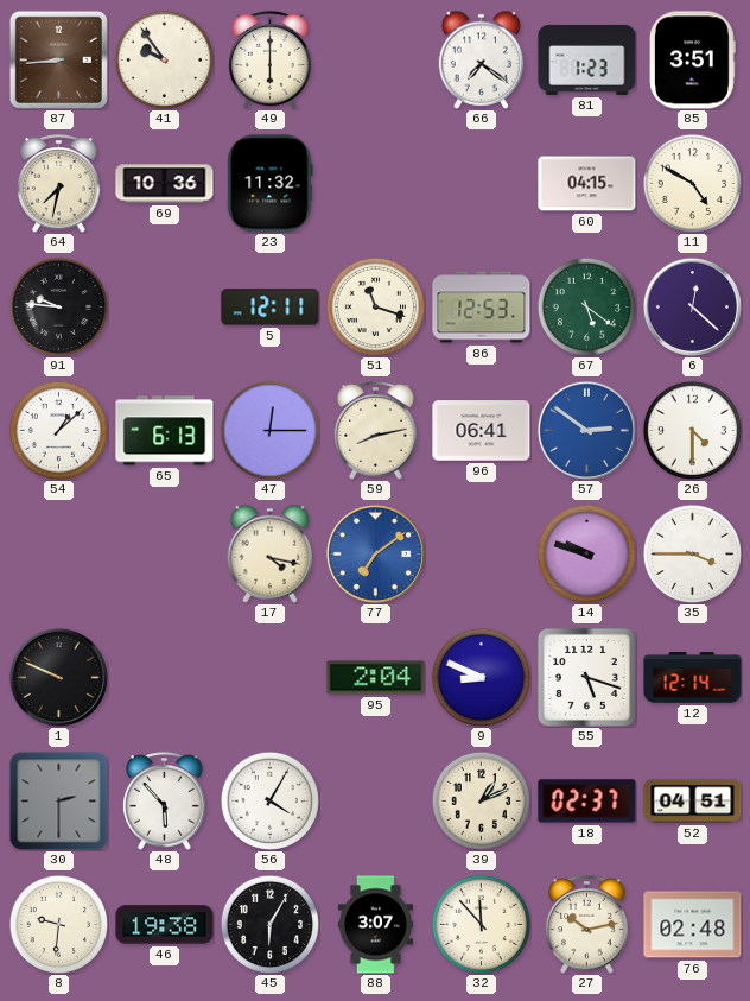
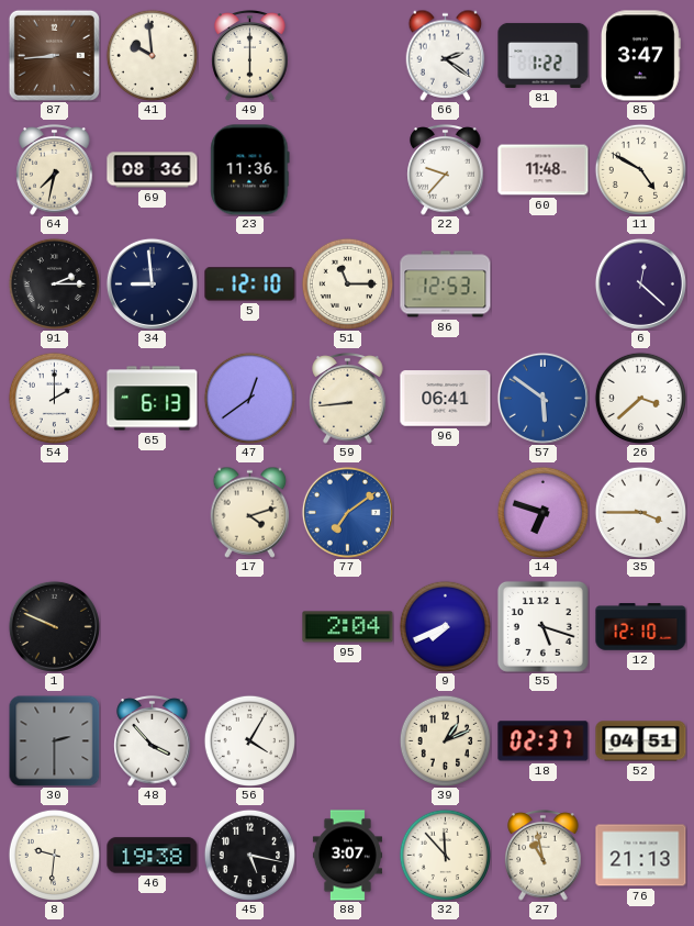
41: 9:54 -> 9:59
66: 7:21 -> 2:21
81: 1:23 -> 1:22
85: 3:51 -> 3:47
69: 10:36 -> 08:36
23: 11:32 -> 11:36
22: none -> 9:37
60: 04:15 -> 11:48
91: 9:46 -> 2:15
34: none -> 8:59
5: 12:11 -> 12:10
51: 11:18 -> 11:15
67: 5:21 -> none
54: 1:08 -> 2:00
47: 12:15 -> 12:39
59: 8:13 -> 8:44
57: 2:51 -> 5:51
26: 4:30 -> 3:38
17: 4:17 -> 4:12
14: 9:48 -> 6:48
9: 8:49 -> 7:41
12: 12:14 -> 12:10
48: 5:53 -> 3:53
45: 6:05 -> 5:17
27: 10:13 -> 10:58
76: 02:48 -> 21:13
